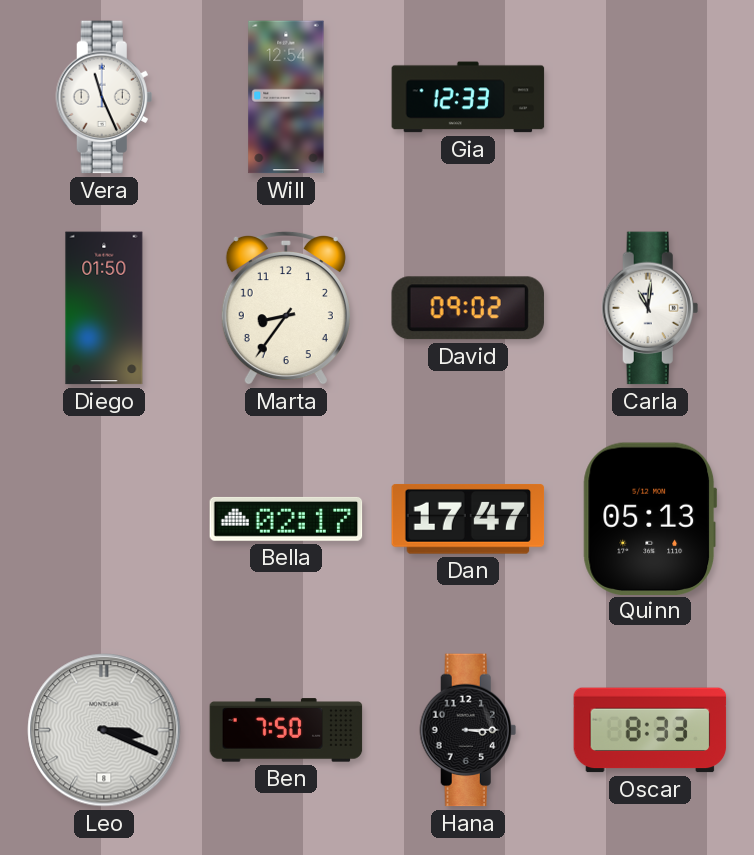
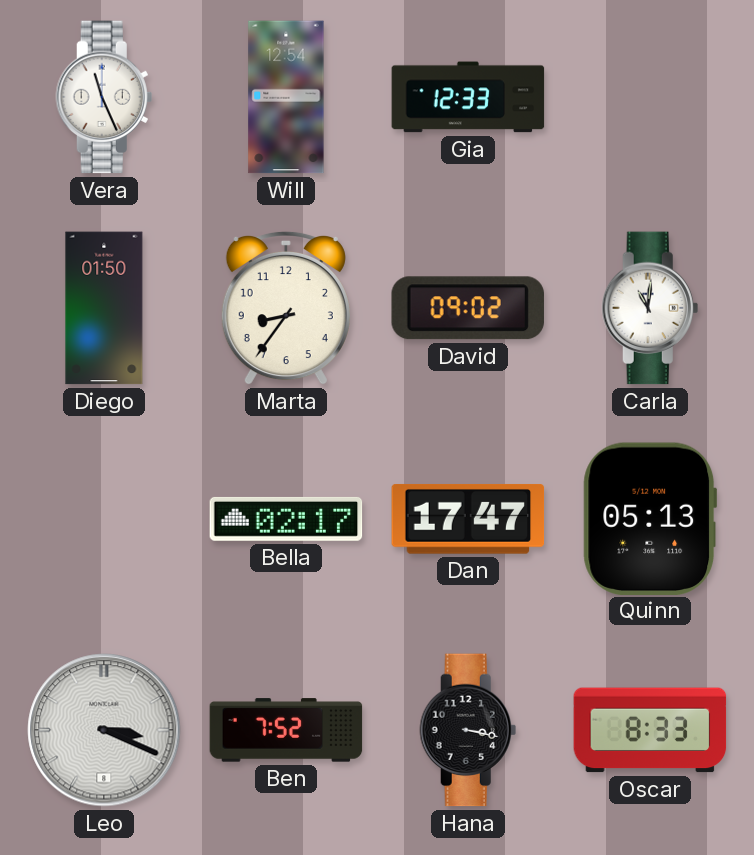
Ben: 7:50 -> 7:52
Hana: 3:15 -> 3:17
